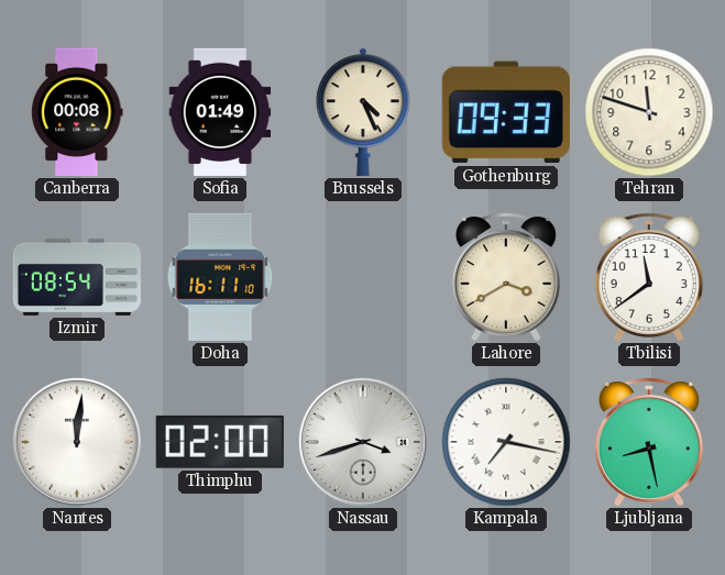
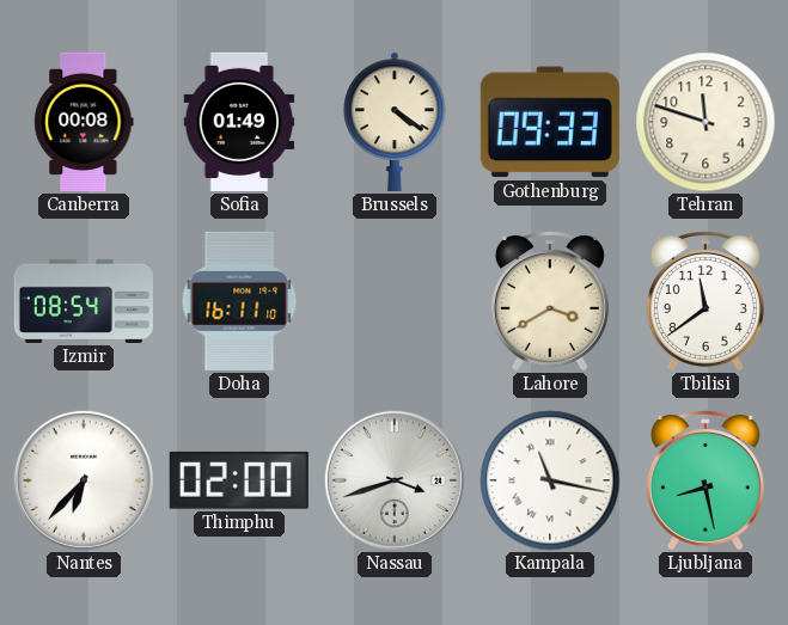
Brussels: 4:26 -> 4:21
Nantes: 12:01 -> 6:37
Kampala: 7:17 -> 11:17
